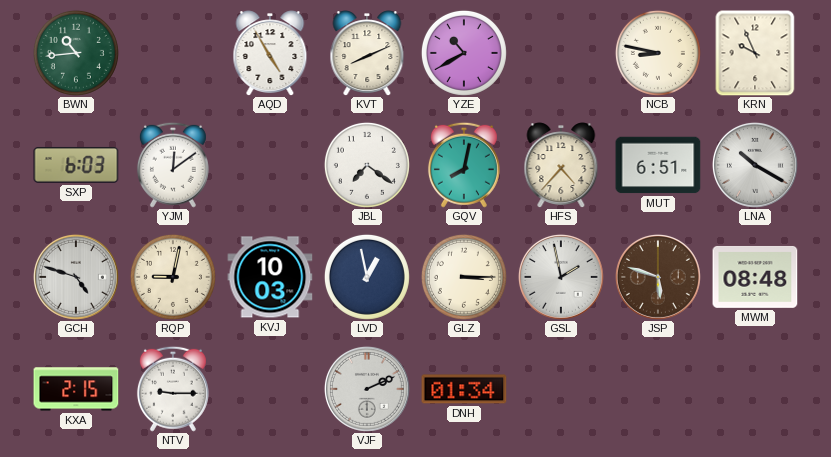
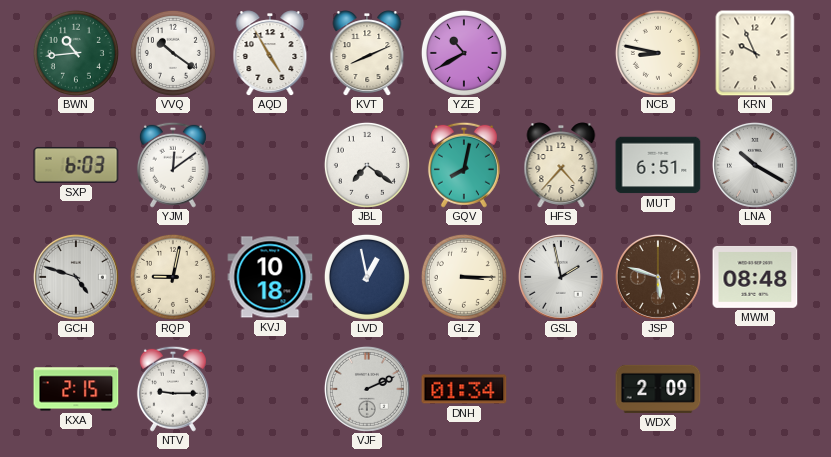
VVQ: none -> 10:21
KVJ: 10:03 -> 10:18
WDX: none -> 2:09
